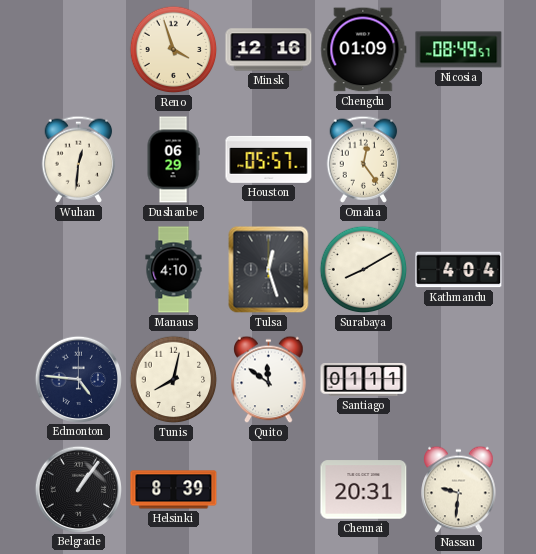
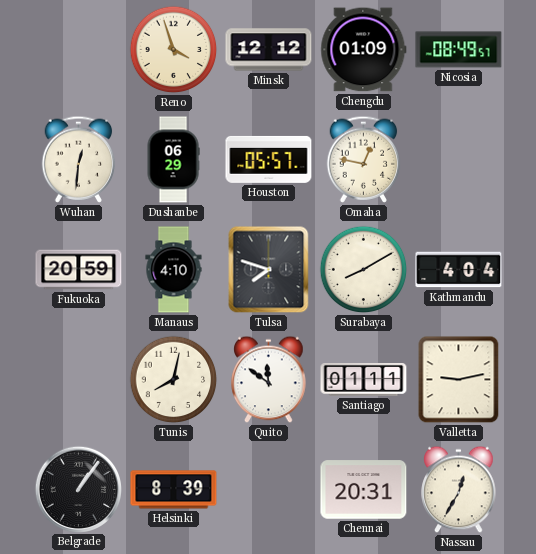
Minsk: 12:16 -> 12:12
Omaha: 12:24 -> 12:47
Fukuoka: none -> 20:59
Tulsa: 12:27 -> 7:48
Edmonton: 4:46 -> none
Valletta: none -> 9:13
Nassau: 9:31 -> 12:35
